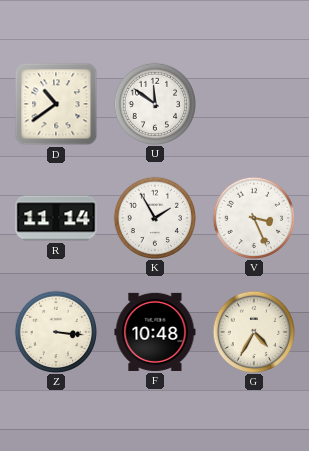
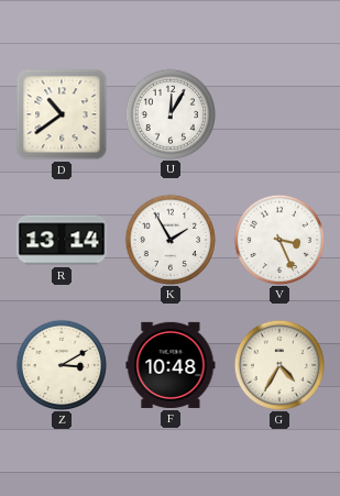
U: 11:51 -> 12:05
R: 11:14 -> 13:14
Z: 3:16 -> 3:10
